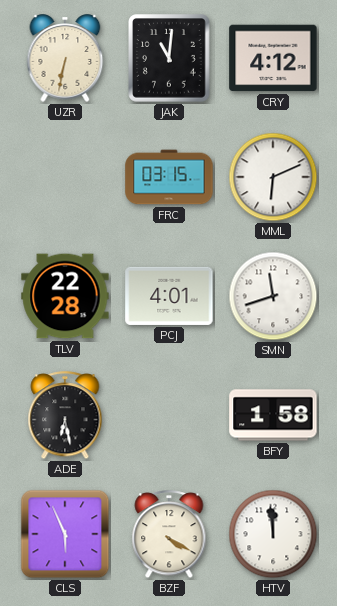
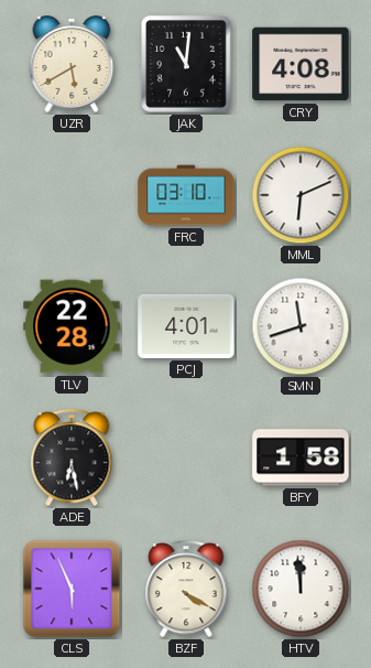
UZR: 6:32 -> 5:40
CRY: 4:12 -> 4:08
FRC: 03:15 -> 03:10
